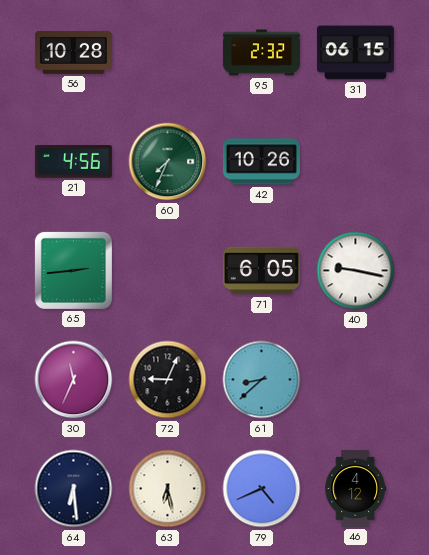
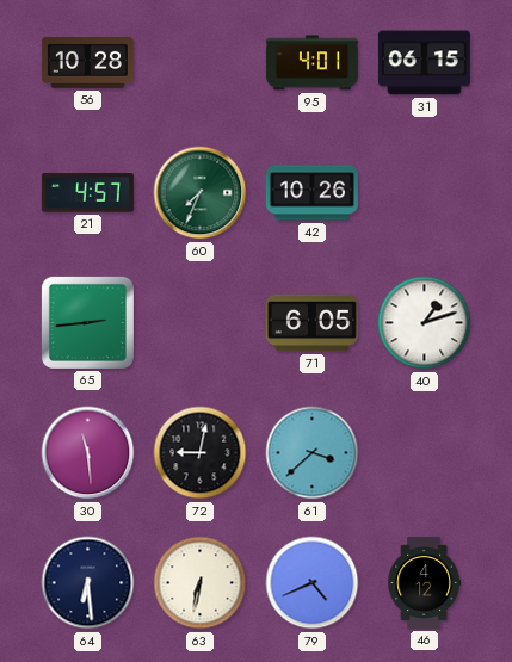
95: 2:32 -> 4:01
21: 4:56 -> 4:57
40: 9:17 -> 1:12
30: 11:34 -> 11:29
72: 9:04 -> 9:02
61: 8:38 -> 3:38
63: 6:28 -> 6:32
